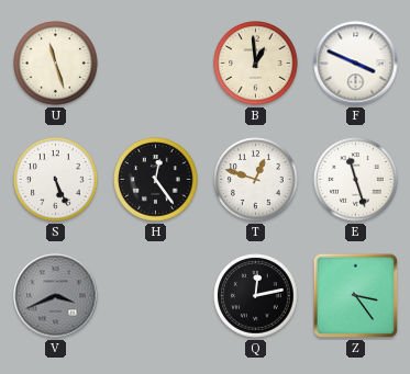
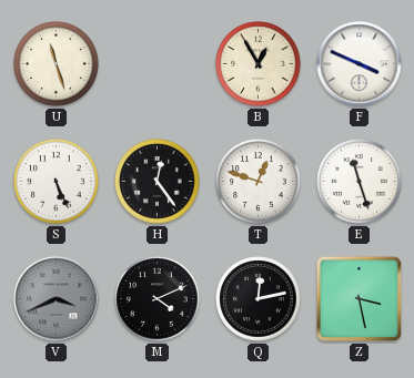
B: 12:59 -> 12:55
M: none -> 4:11
Z: 3:24 -> 3:28
